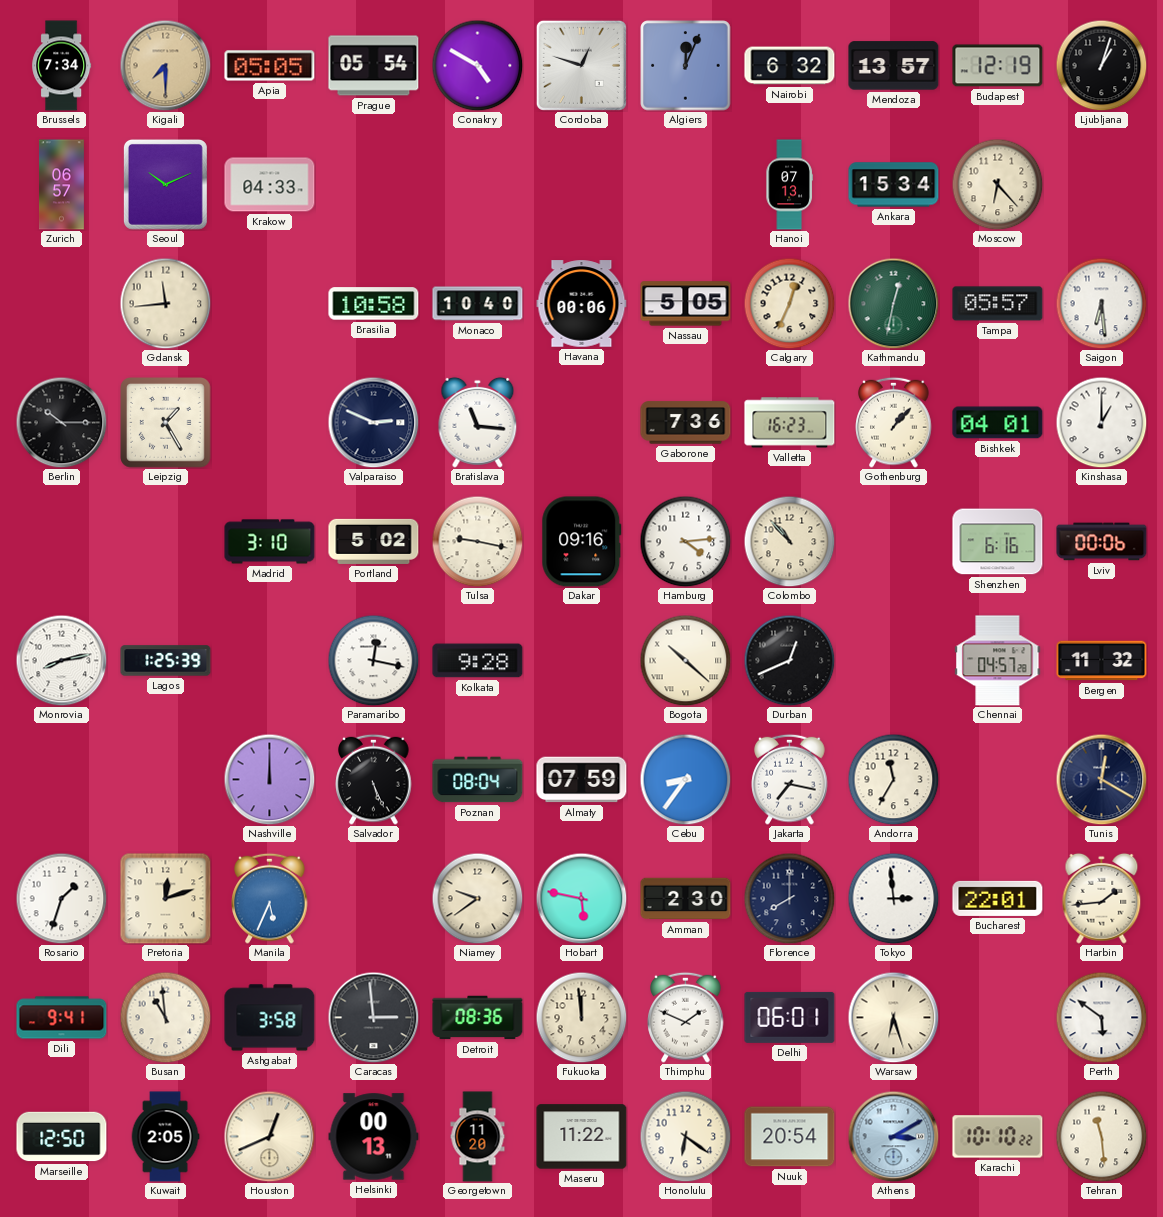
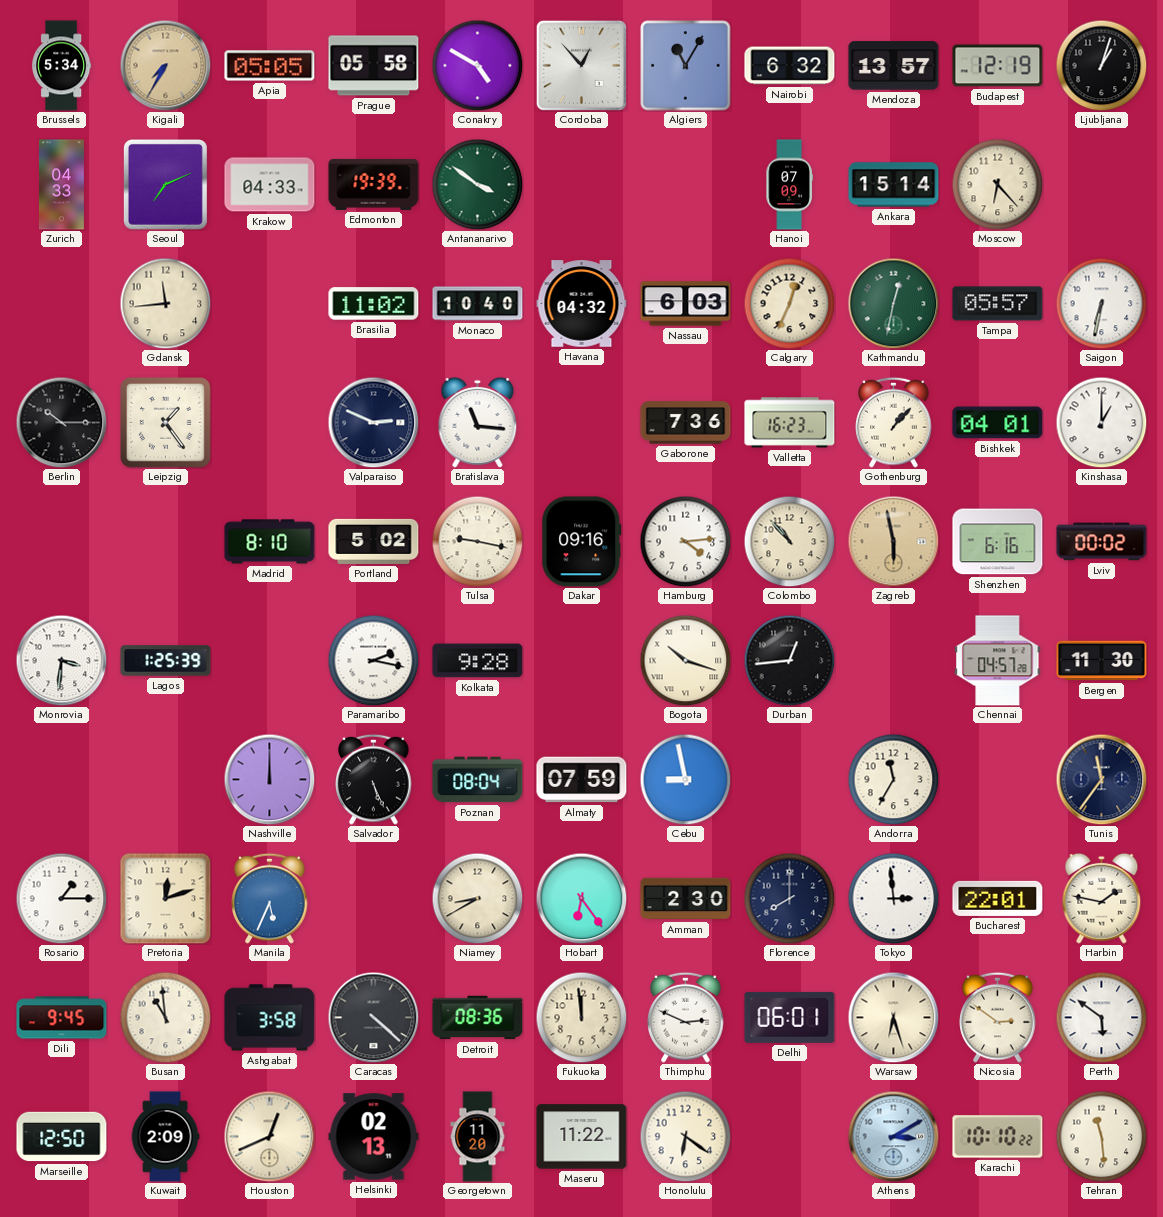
Brussels: 7:34 -> 5:34
Kigali: 7:30 -> 7:35
Prague: 05:54 -> 05:58
Cordoba: 12:48 -> 12:53
Algiers: 12:04 -> 11:05
Zurich: 06:57 -> 04:33
Seoul: 10:11 -> 7:11
Edmonton: none -> 19:39
Antananarivo: none -> 3:51
Hanoi: 07:13 -> 07:09
Ankara: 15:34 -> 15:14
Brasilia: 10:58 -> 11:02
Havana: 00:06 -> 04:32
Nassau: 5:05 -> 6:03
Saigon: 6:29 -> 6:32
Leipzig: 1:25 -> 1:24
Madrid: 3:10 -> 8:10
Zagreb: none -> 5:58
Lviv: 00:06 -> 00:02
Monrovia: 8:13 -> 3:31
Paramaribo: 12:17 -> 2:17
Bogota: 10:22 -> 10:18
Durban: 12:41 -> 12:44
Bergen: 11:32 -> 11:30
Cebu: 8:36 -> 8:58
Jakarta: 7:17 -> none
Tunis: 12:20 -> 11:36
Rosario: 1:33 -> 1:15
Niamey: 9:39 -> 8:40
Hobart: 5:47 -> 6:24
Harbin: 1:44 -> 1:47
Dili: 9:41 -> 9:45
Caracas: 2:59 -> 4:22
Thimphu: 1:49 -> 2:49
Nicosia: none -> 2:51
Kuwait: 2:05 -> 2:09
Helsinki: 00:13 -> 02:13
Nuuk: 20:54 -> none
